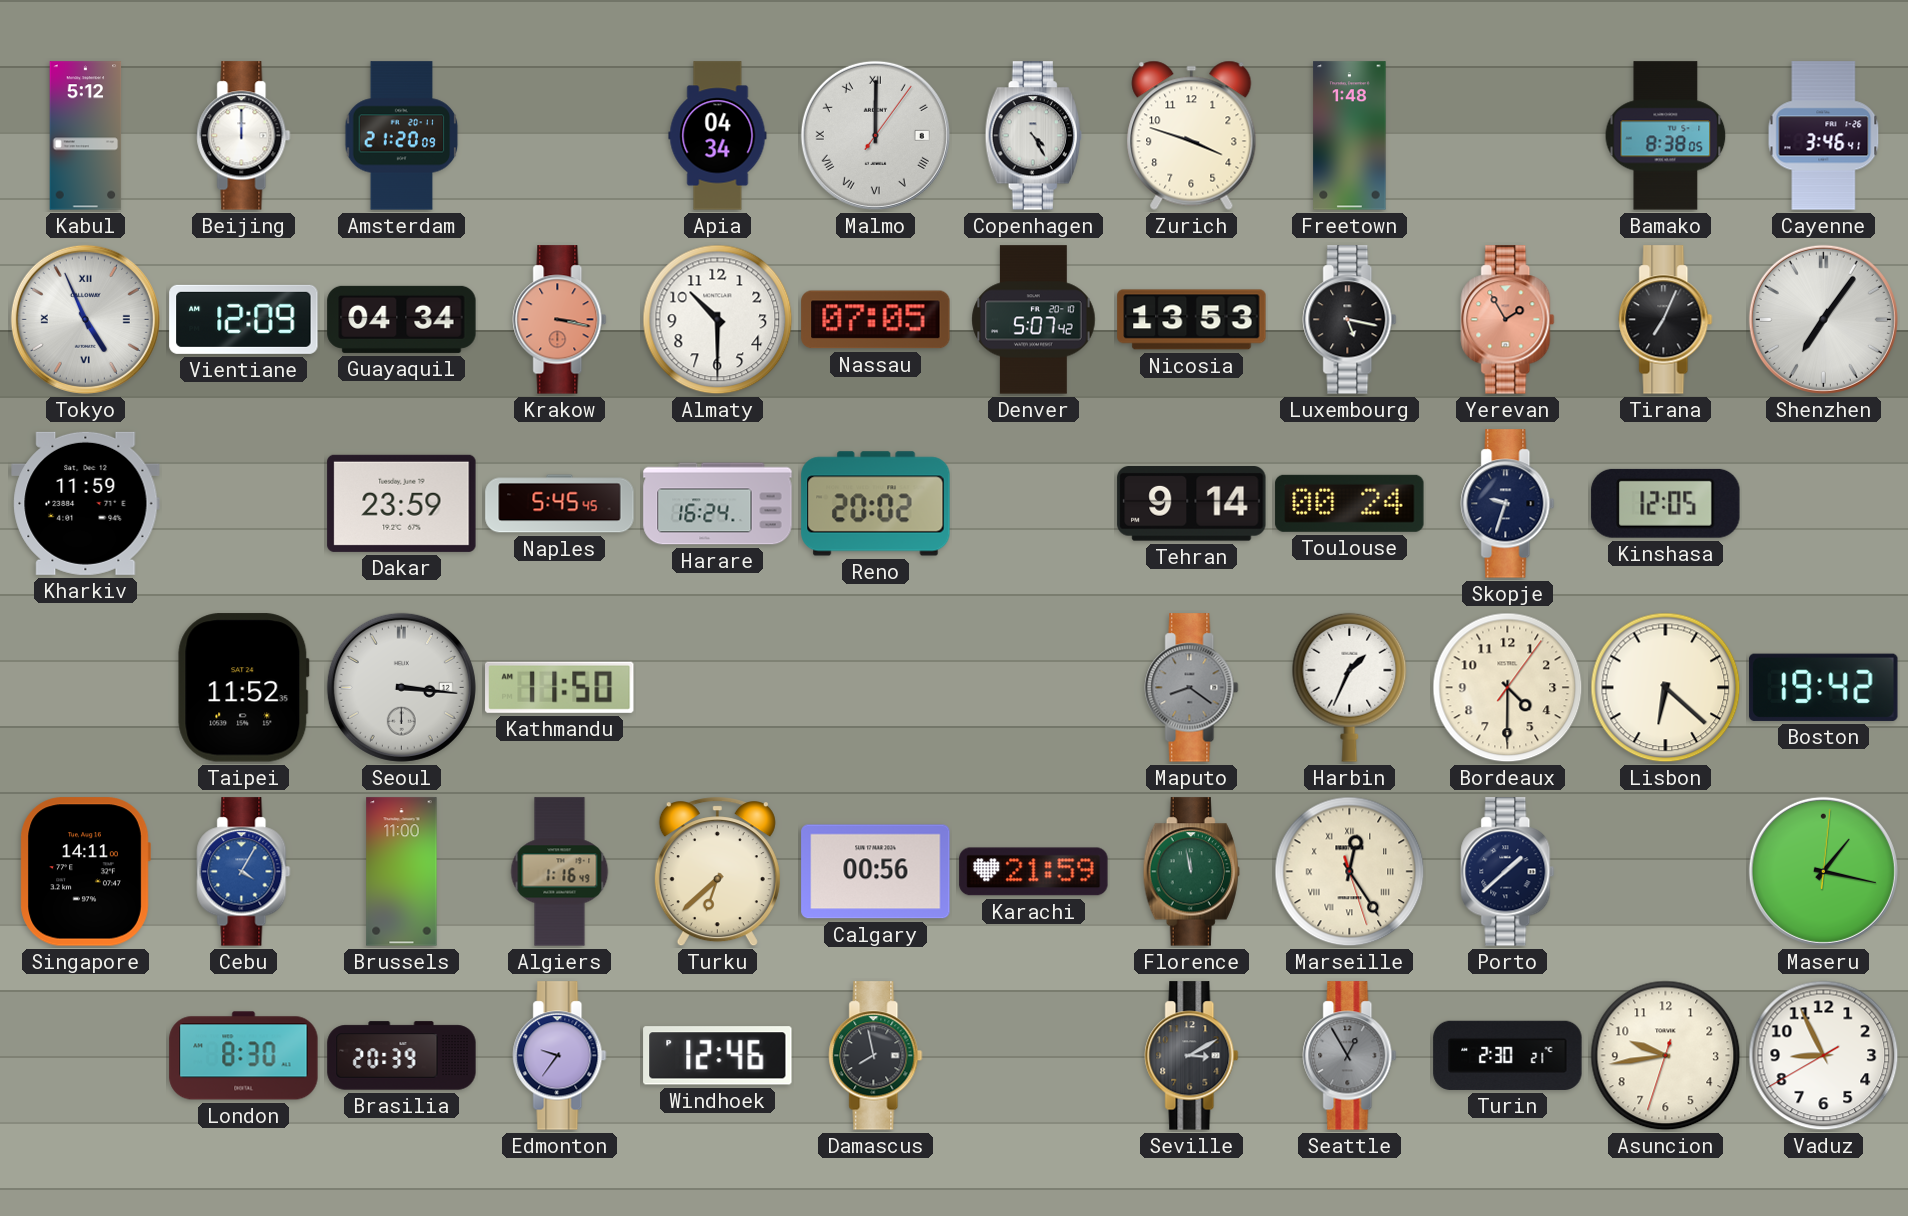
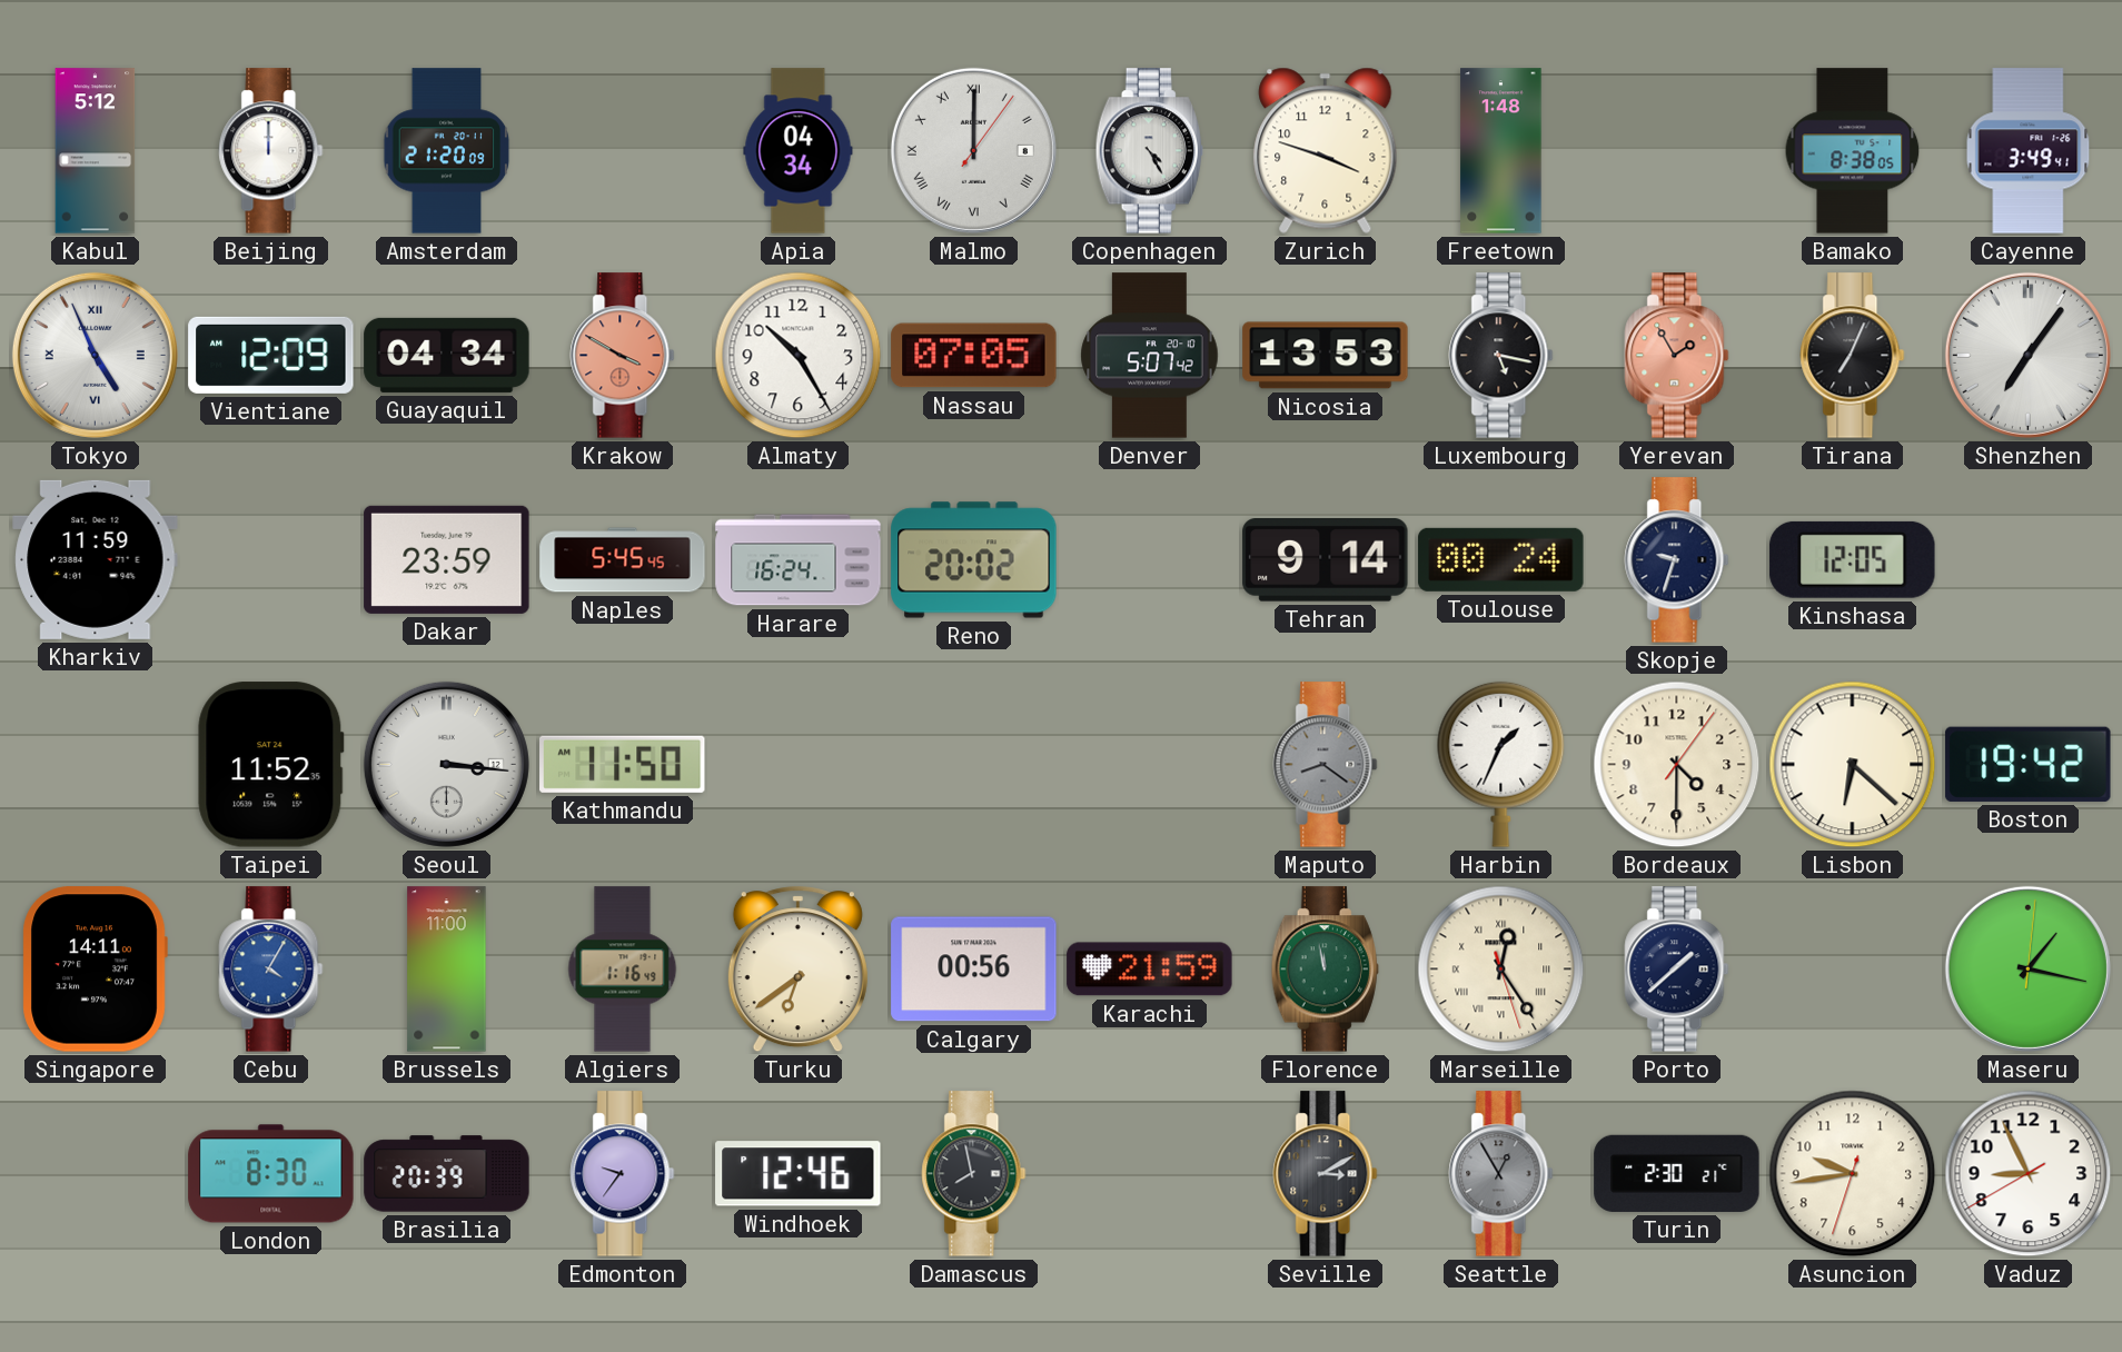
Cayenne: 3:46 -> 3:49
Krakow: 3:17 -> 3:50
Almaty: 10:30 -> 10:25
Turku: 6:38 -> 6:39
